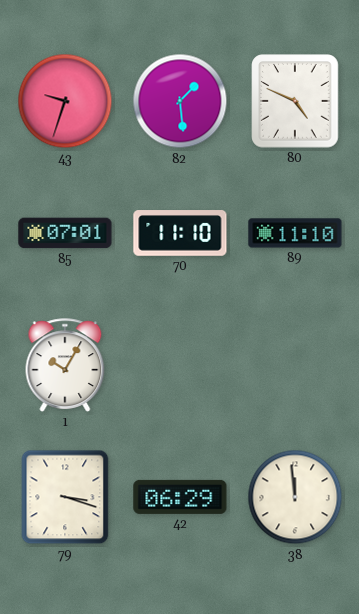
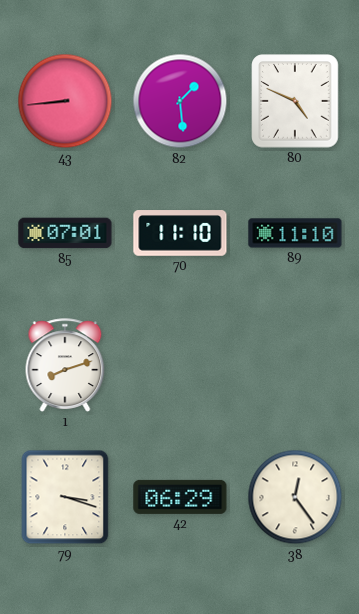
43: 9:33 -> 8:44
1: 10:05 -> 8:12
38: 11:59 -> 12:24
